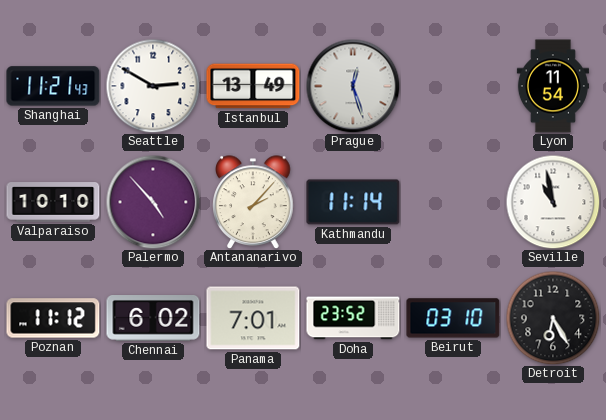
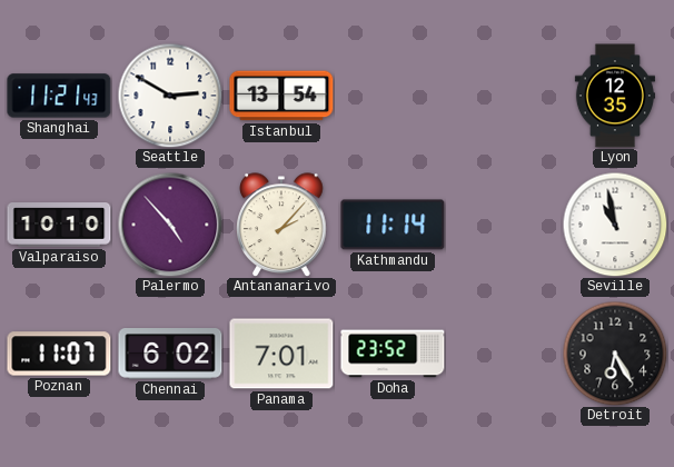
Istanbul: 13:49 -> 13:54
Prague: 12:27 -> none
Lyon: 11:54 -> 12:35
Poznan: 11:12 -> 11:07
Beirut: 03:10 -> none
